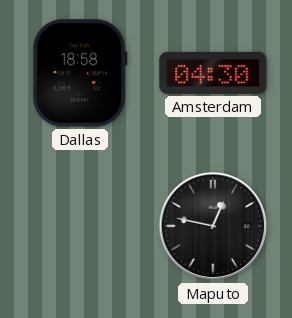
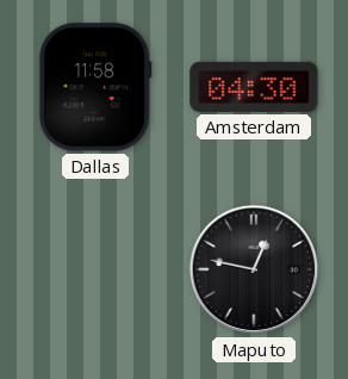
Dallas: 18:58 -> 11:58
